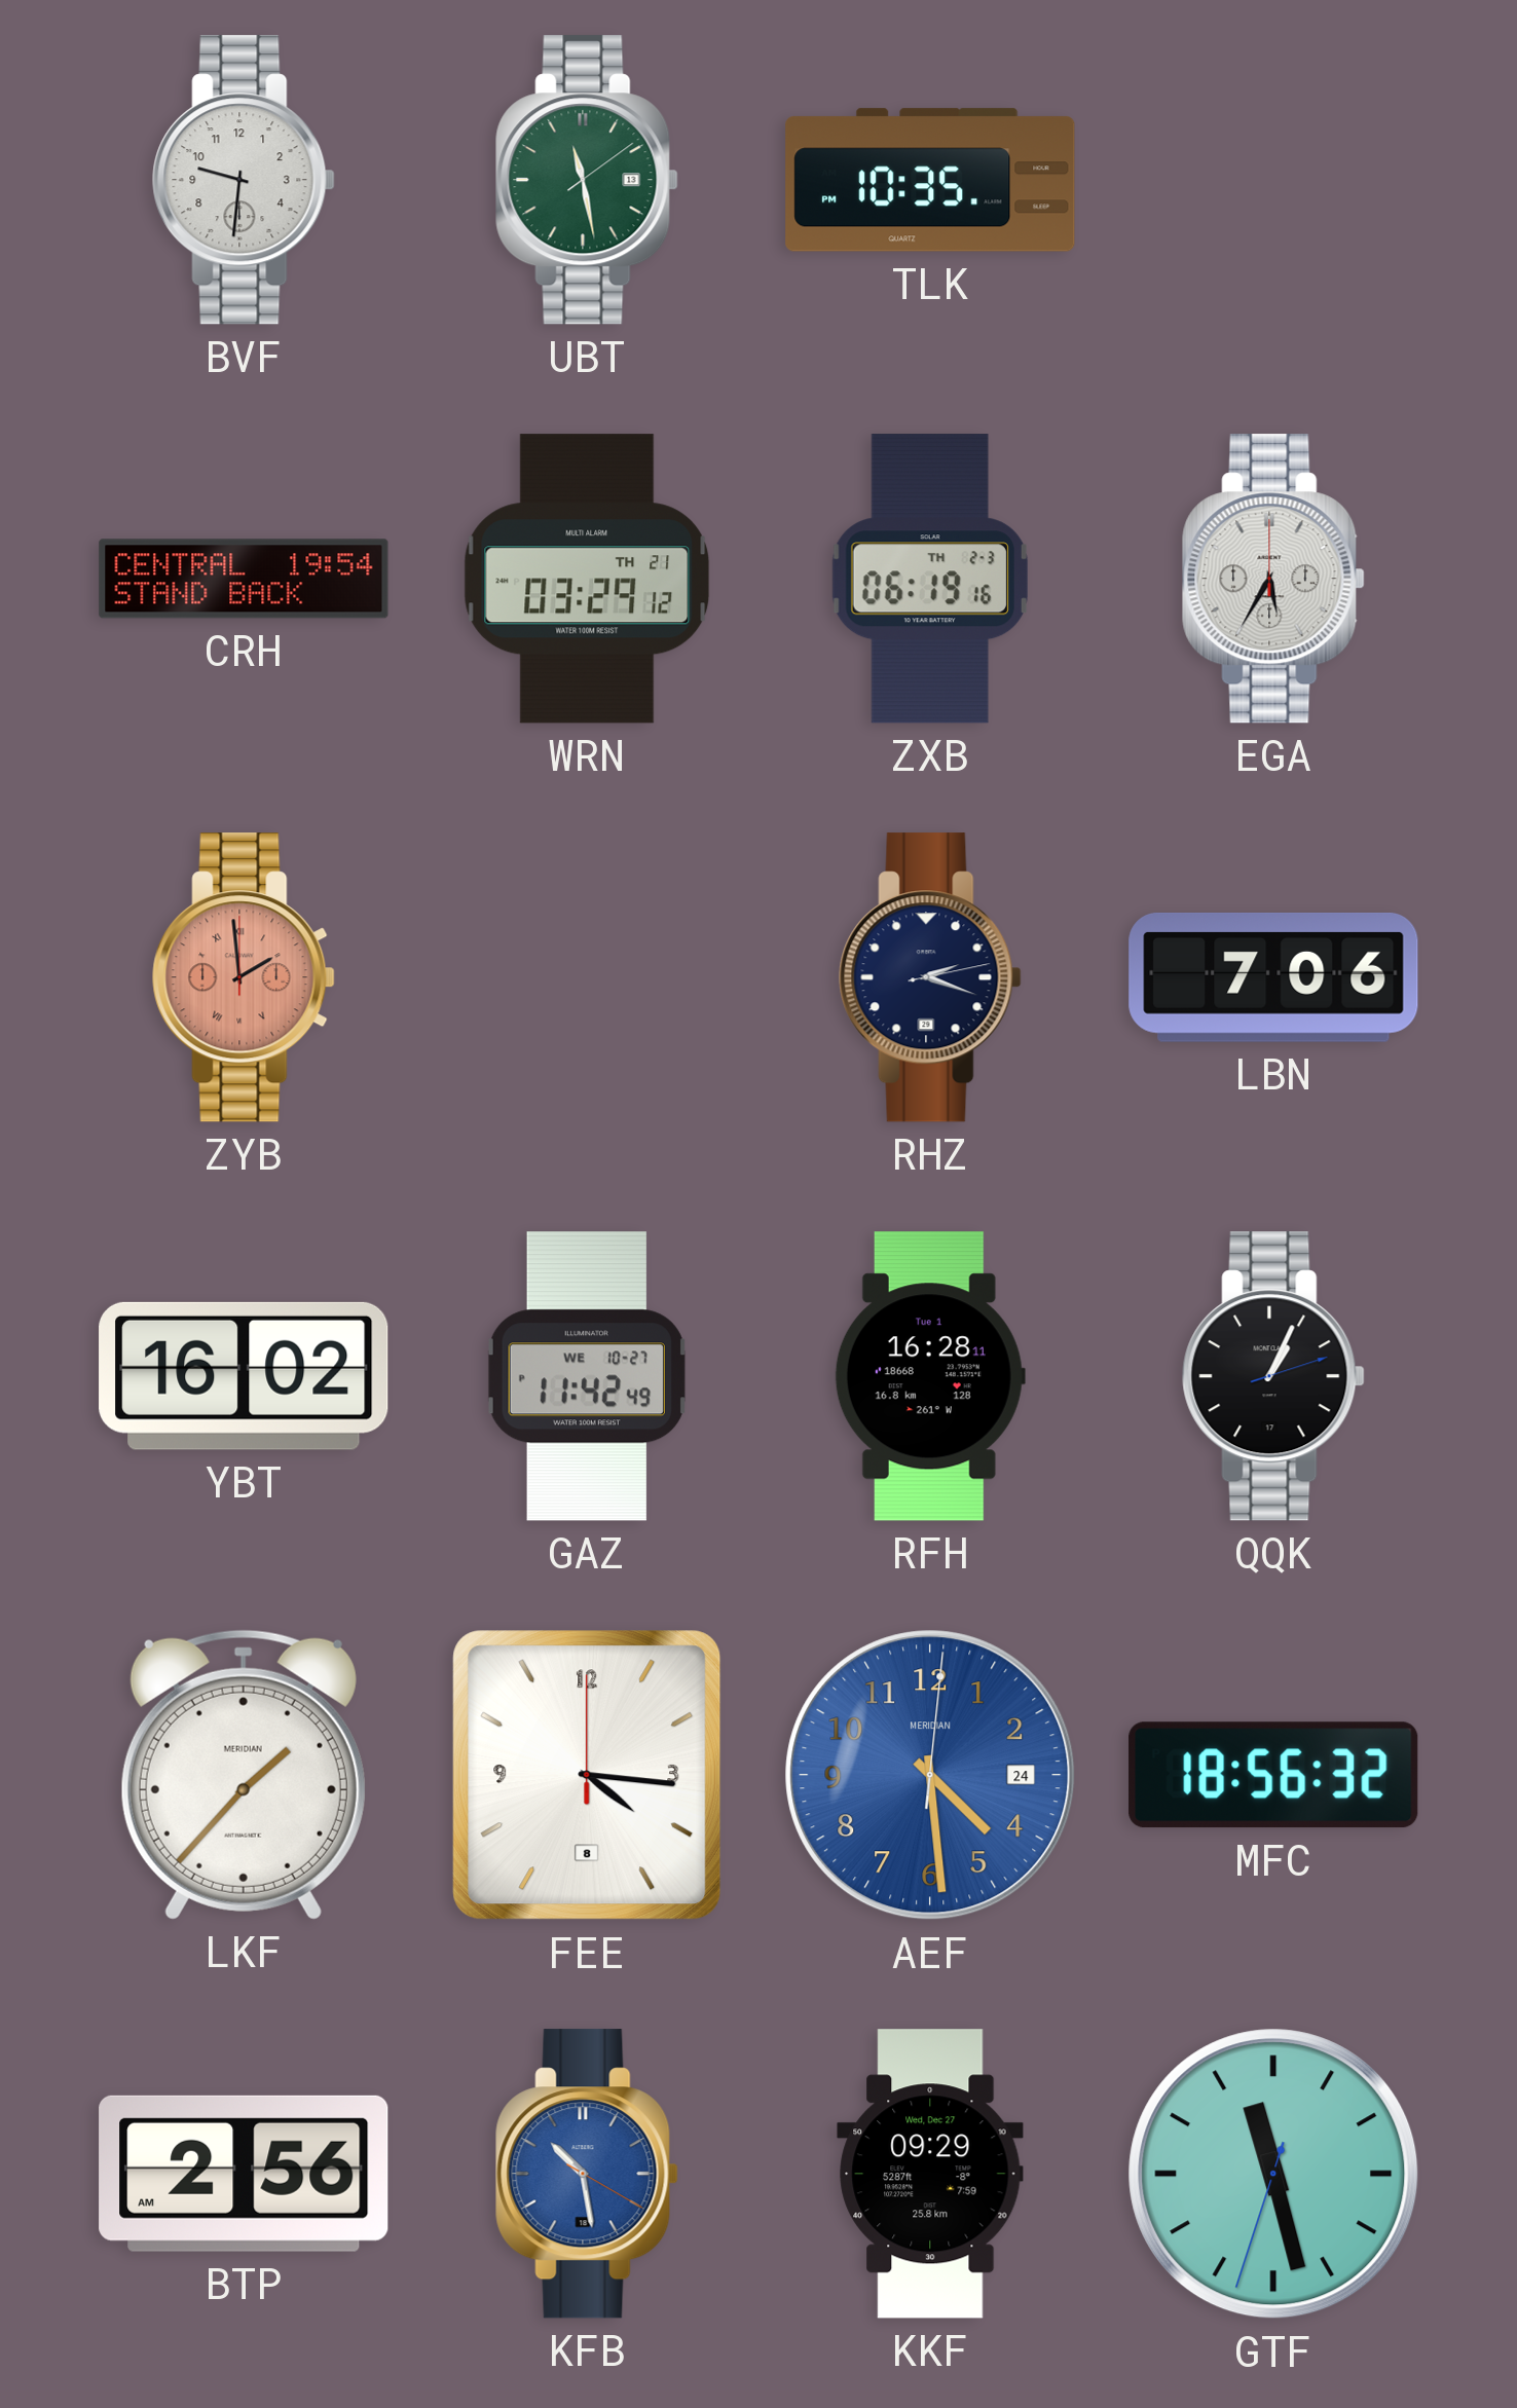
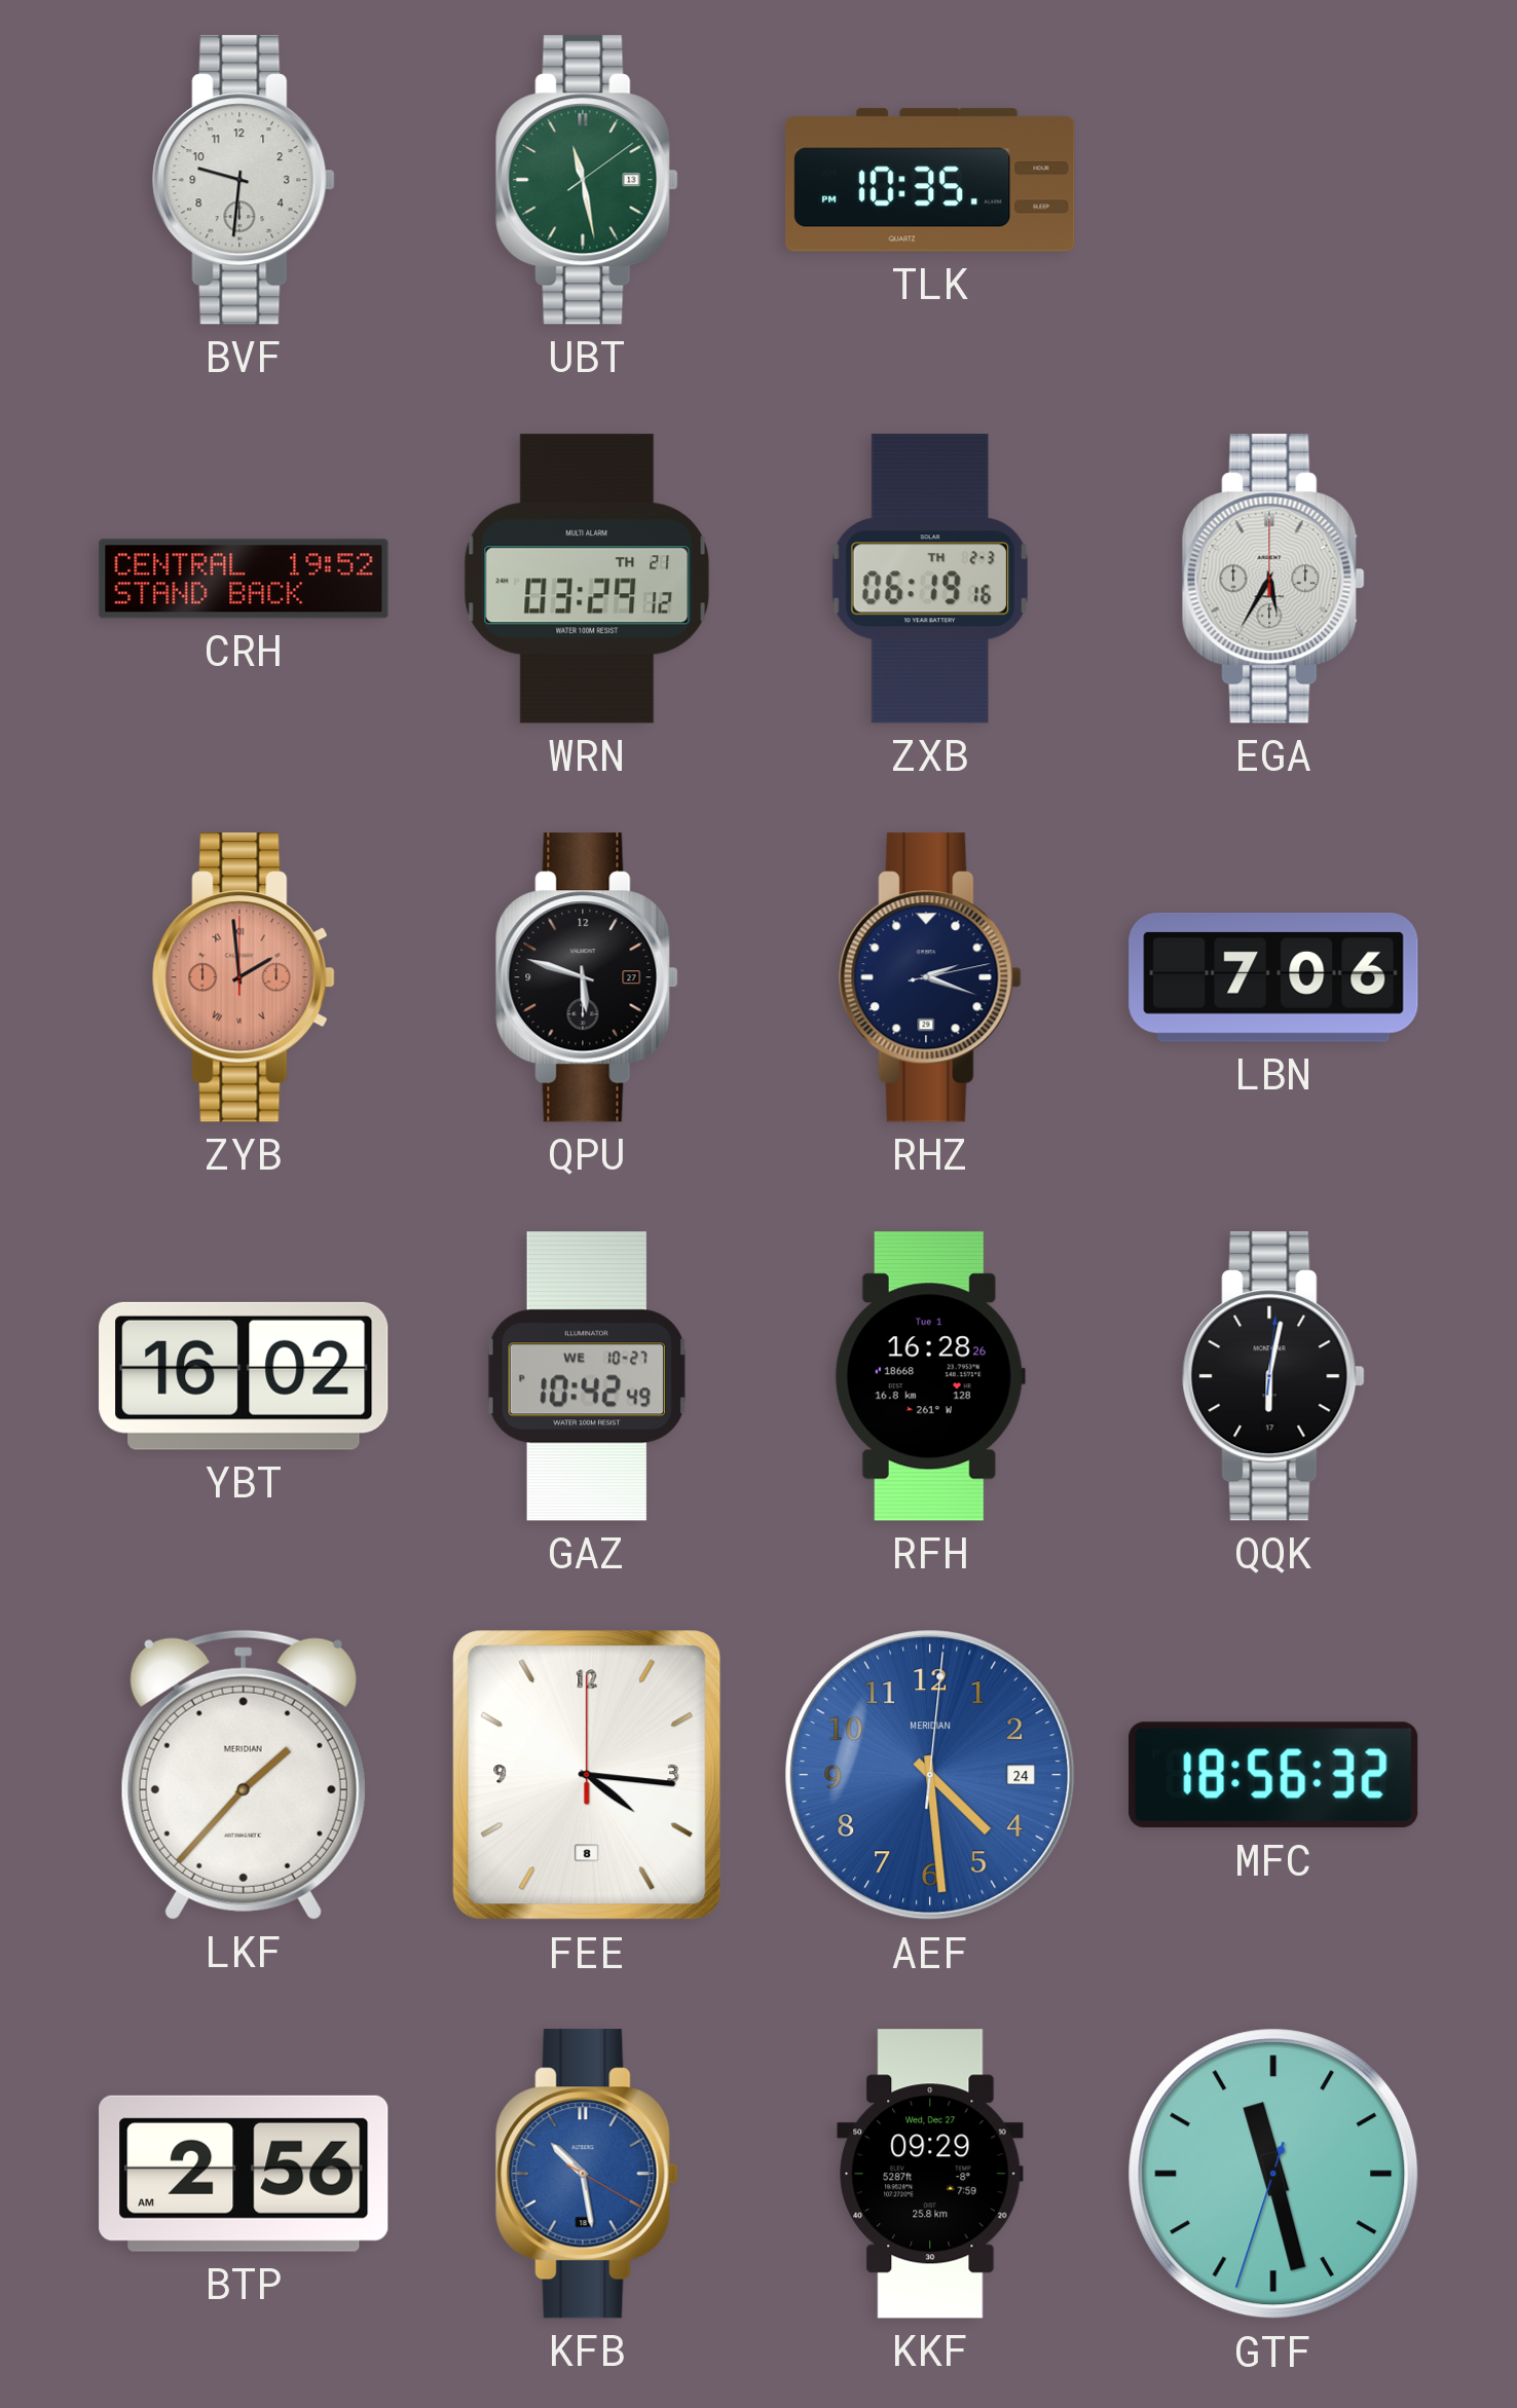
CRH: 19:54 -> 19:52
QPU: none -> 5:48
GAZ: 11:42 -> 10:42
RFH: 16:28:11 -> 16:28:26
QQK: 1:04 -> 6:02
